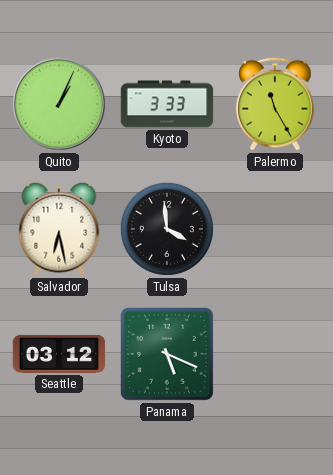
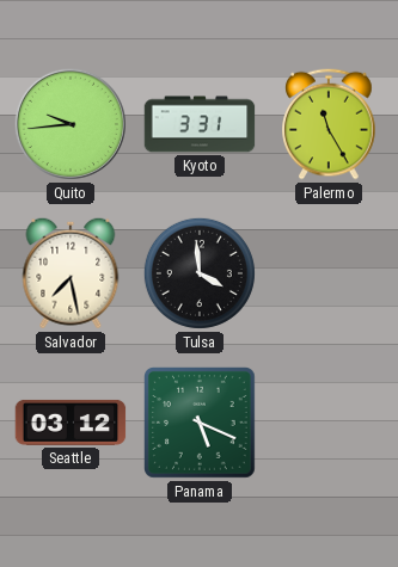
Quito: 1:04 -> 9:44
Kyoto: 3:33 -> 3:31
Salvador: 6:28 -> 7:28
